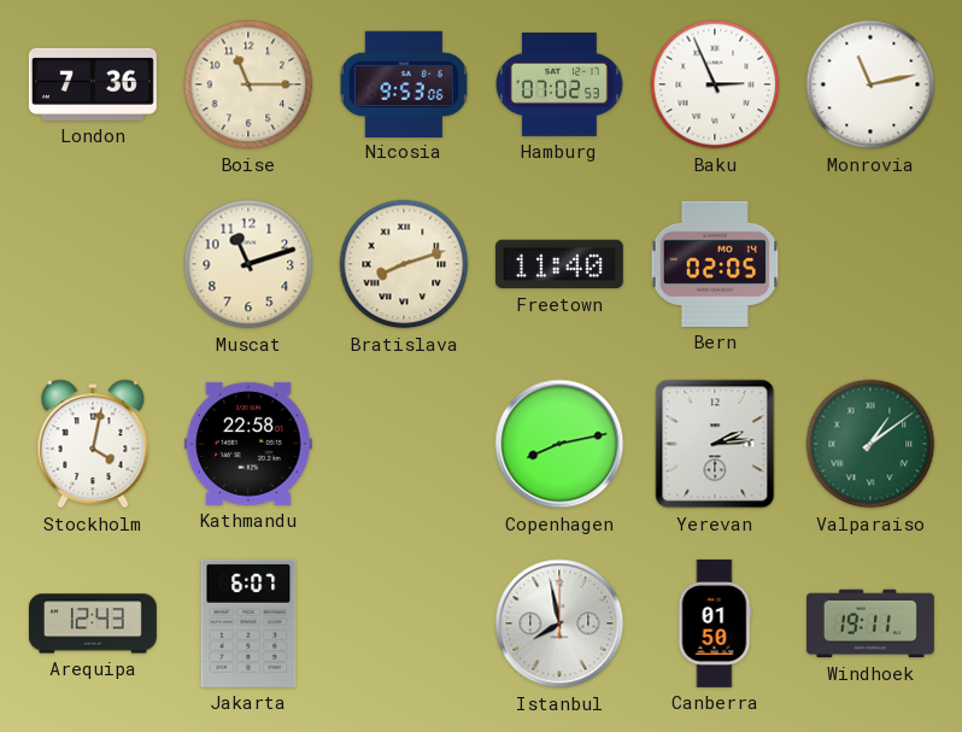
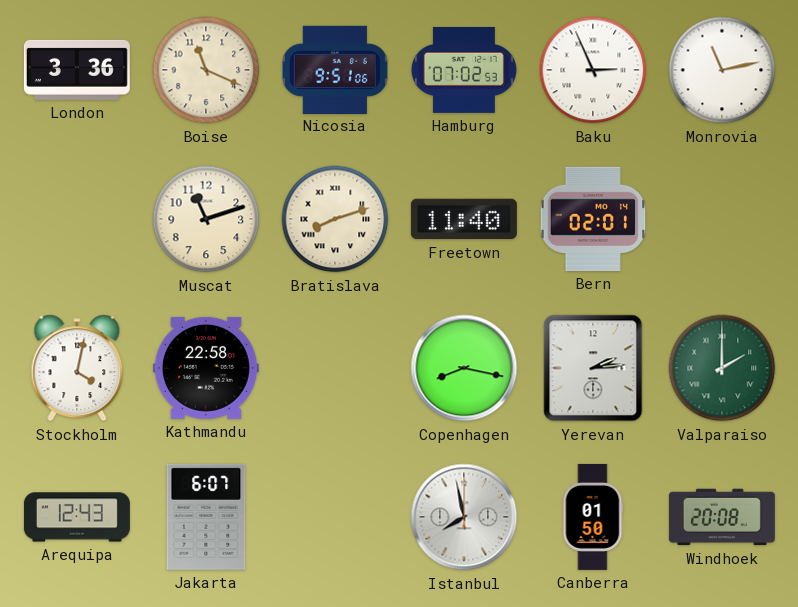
London: 7:36 -> 3:36
Boise: 11:15 -> 11:19
Nicosia: 9:53 -> 9:51
Bern: 02:05 -> 02:01
Copenhagen: 8:13 -> 8:17
Valparaiso: 1:09 -> 2:00
Windhoek: 19:11 -> 20:08
